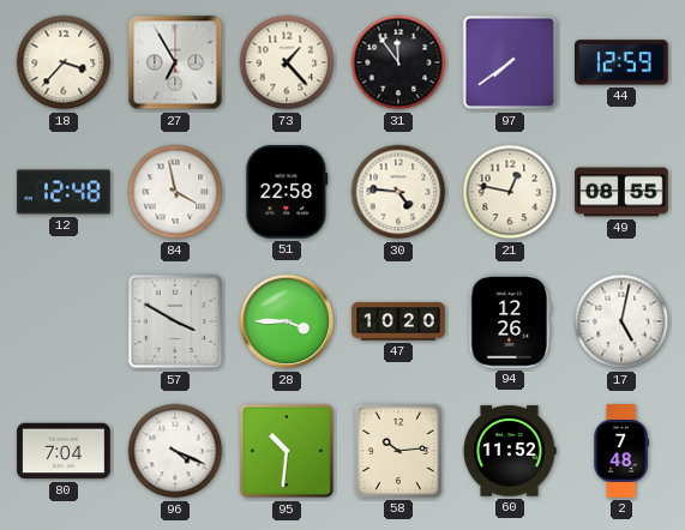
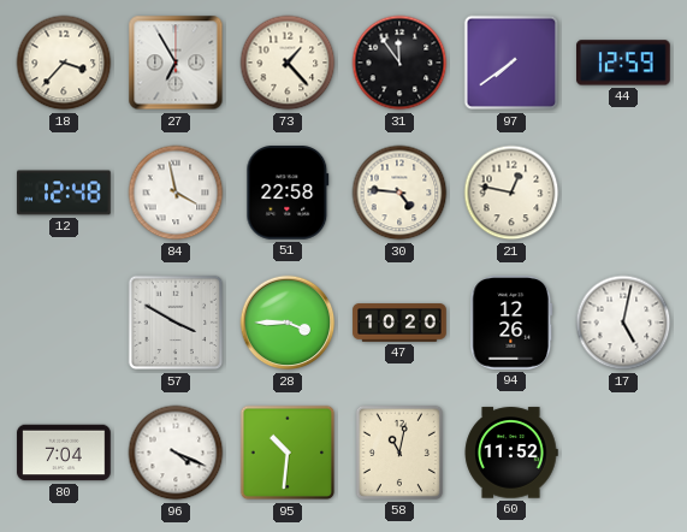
49: 08:55 -> none
58: 10:14 -> 11:02
2: 7:48 -> none
